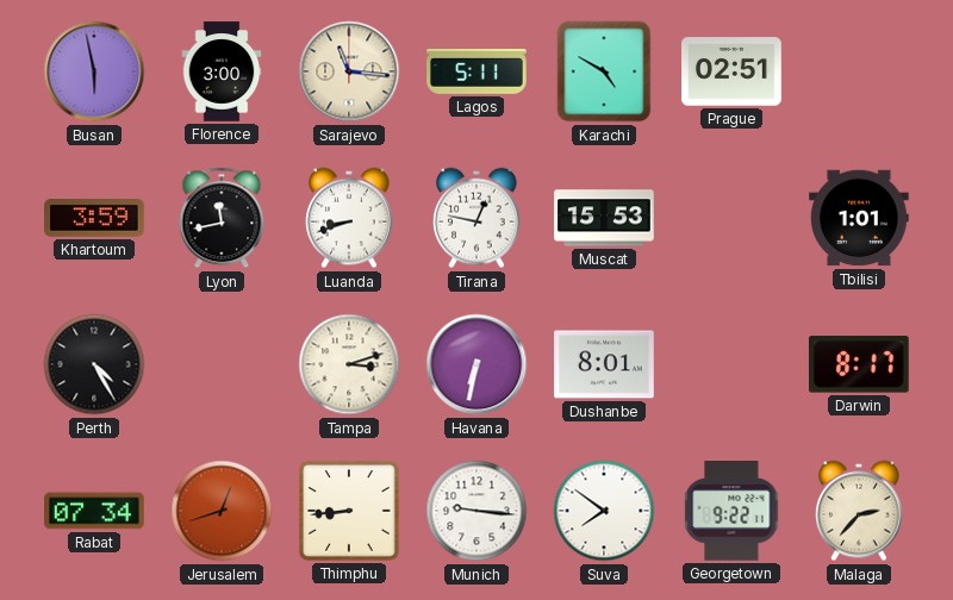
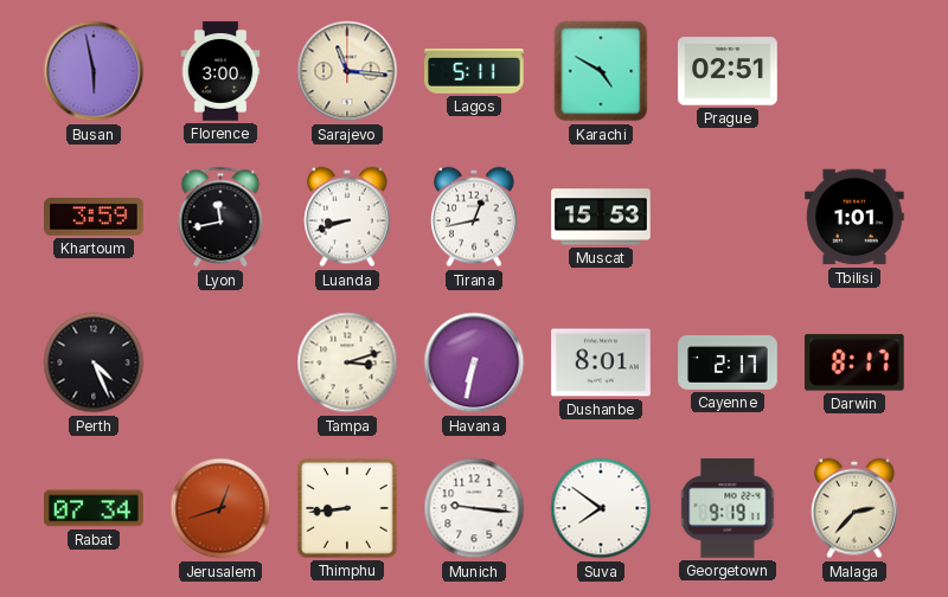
Tirana: 12:47 -> 12:43
Perth: 4:25 -> 4:26
Cayenne: none -> 2:17
Georgetown: 9:22 -> 9:19
